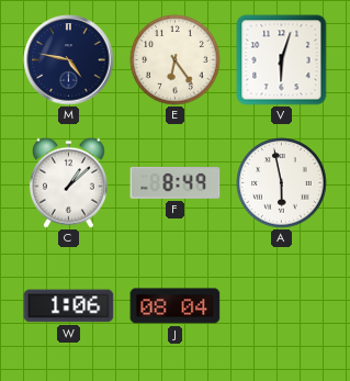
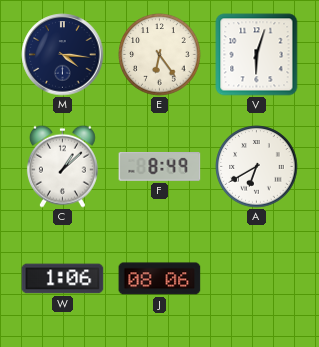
M: 4:47 -> 4:16
A: 5:58 -> 6:40
J: 08:04 -> 08:06
